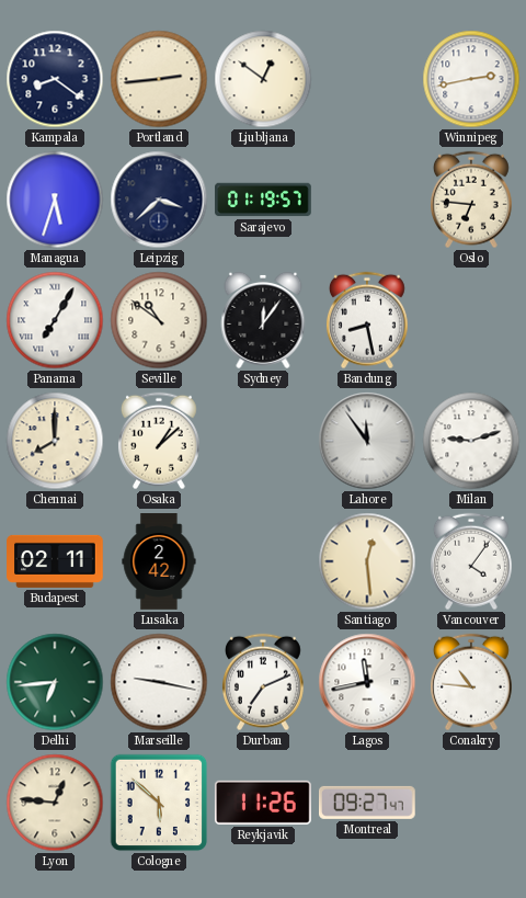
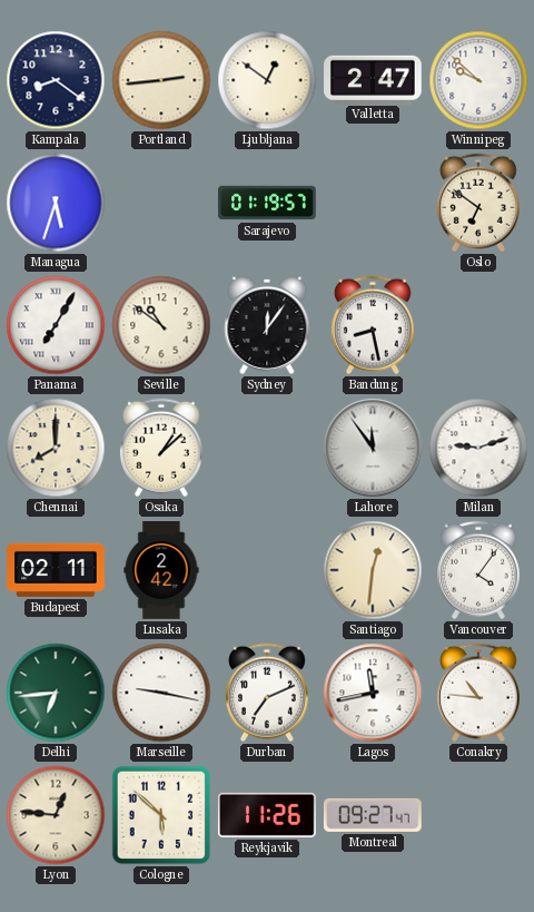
Valletta: none -> 2:47
Winnipeg: 2:43 -> 9:52
Leipzig: 3:38 -> none
Oslo: 6:46 -> 6:51
Santiago: 12:29 -> 12:31
